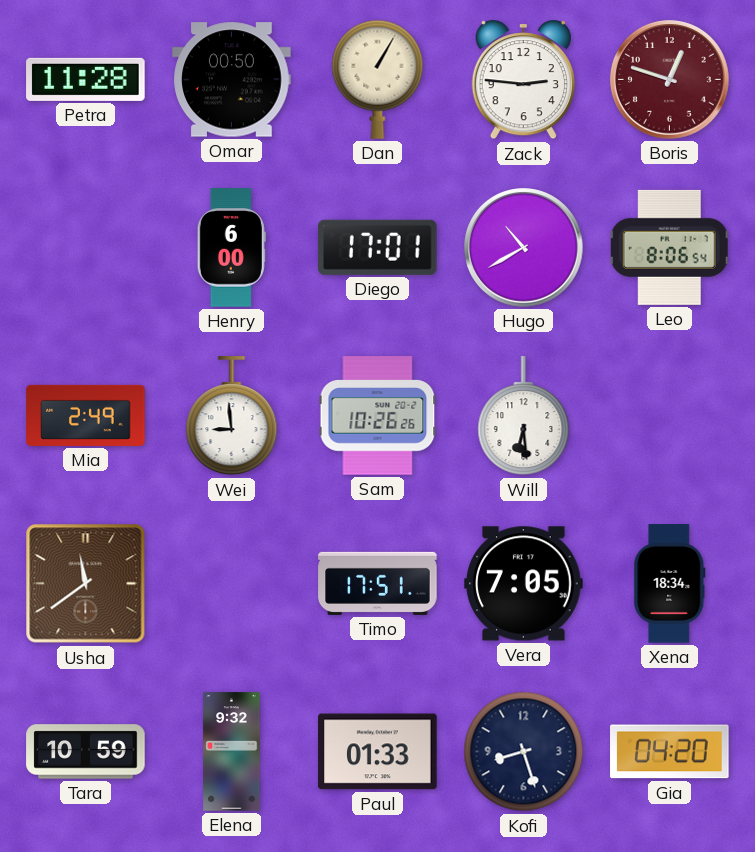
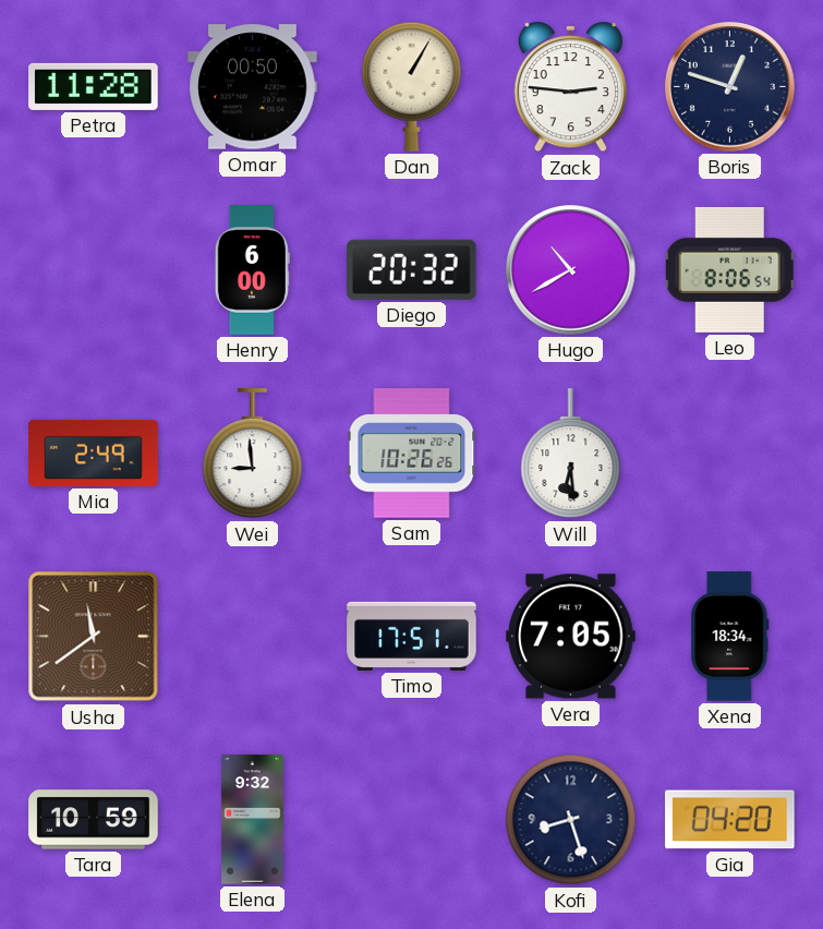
Boris dial: burgundy -> navy
Diego: 17:01 -> 20:32
Paul: 01:33 -> none
